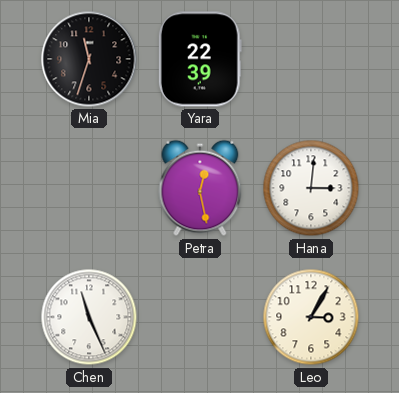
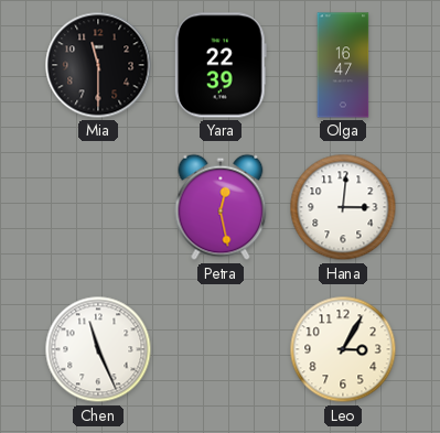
Mia: 11:33 -> 11:30
Olga: none -> 16:47
